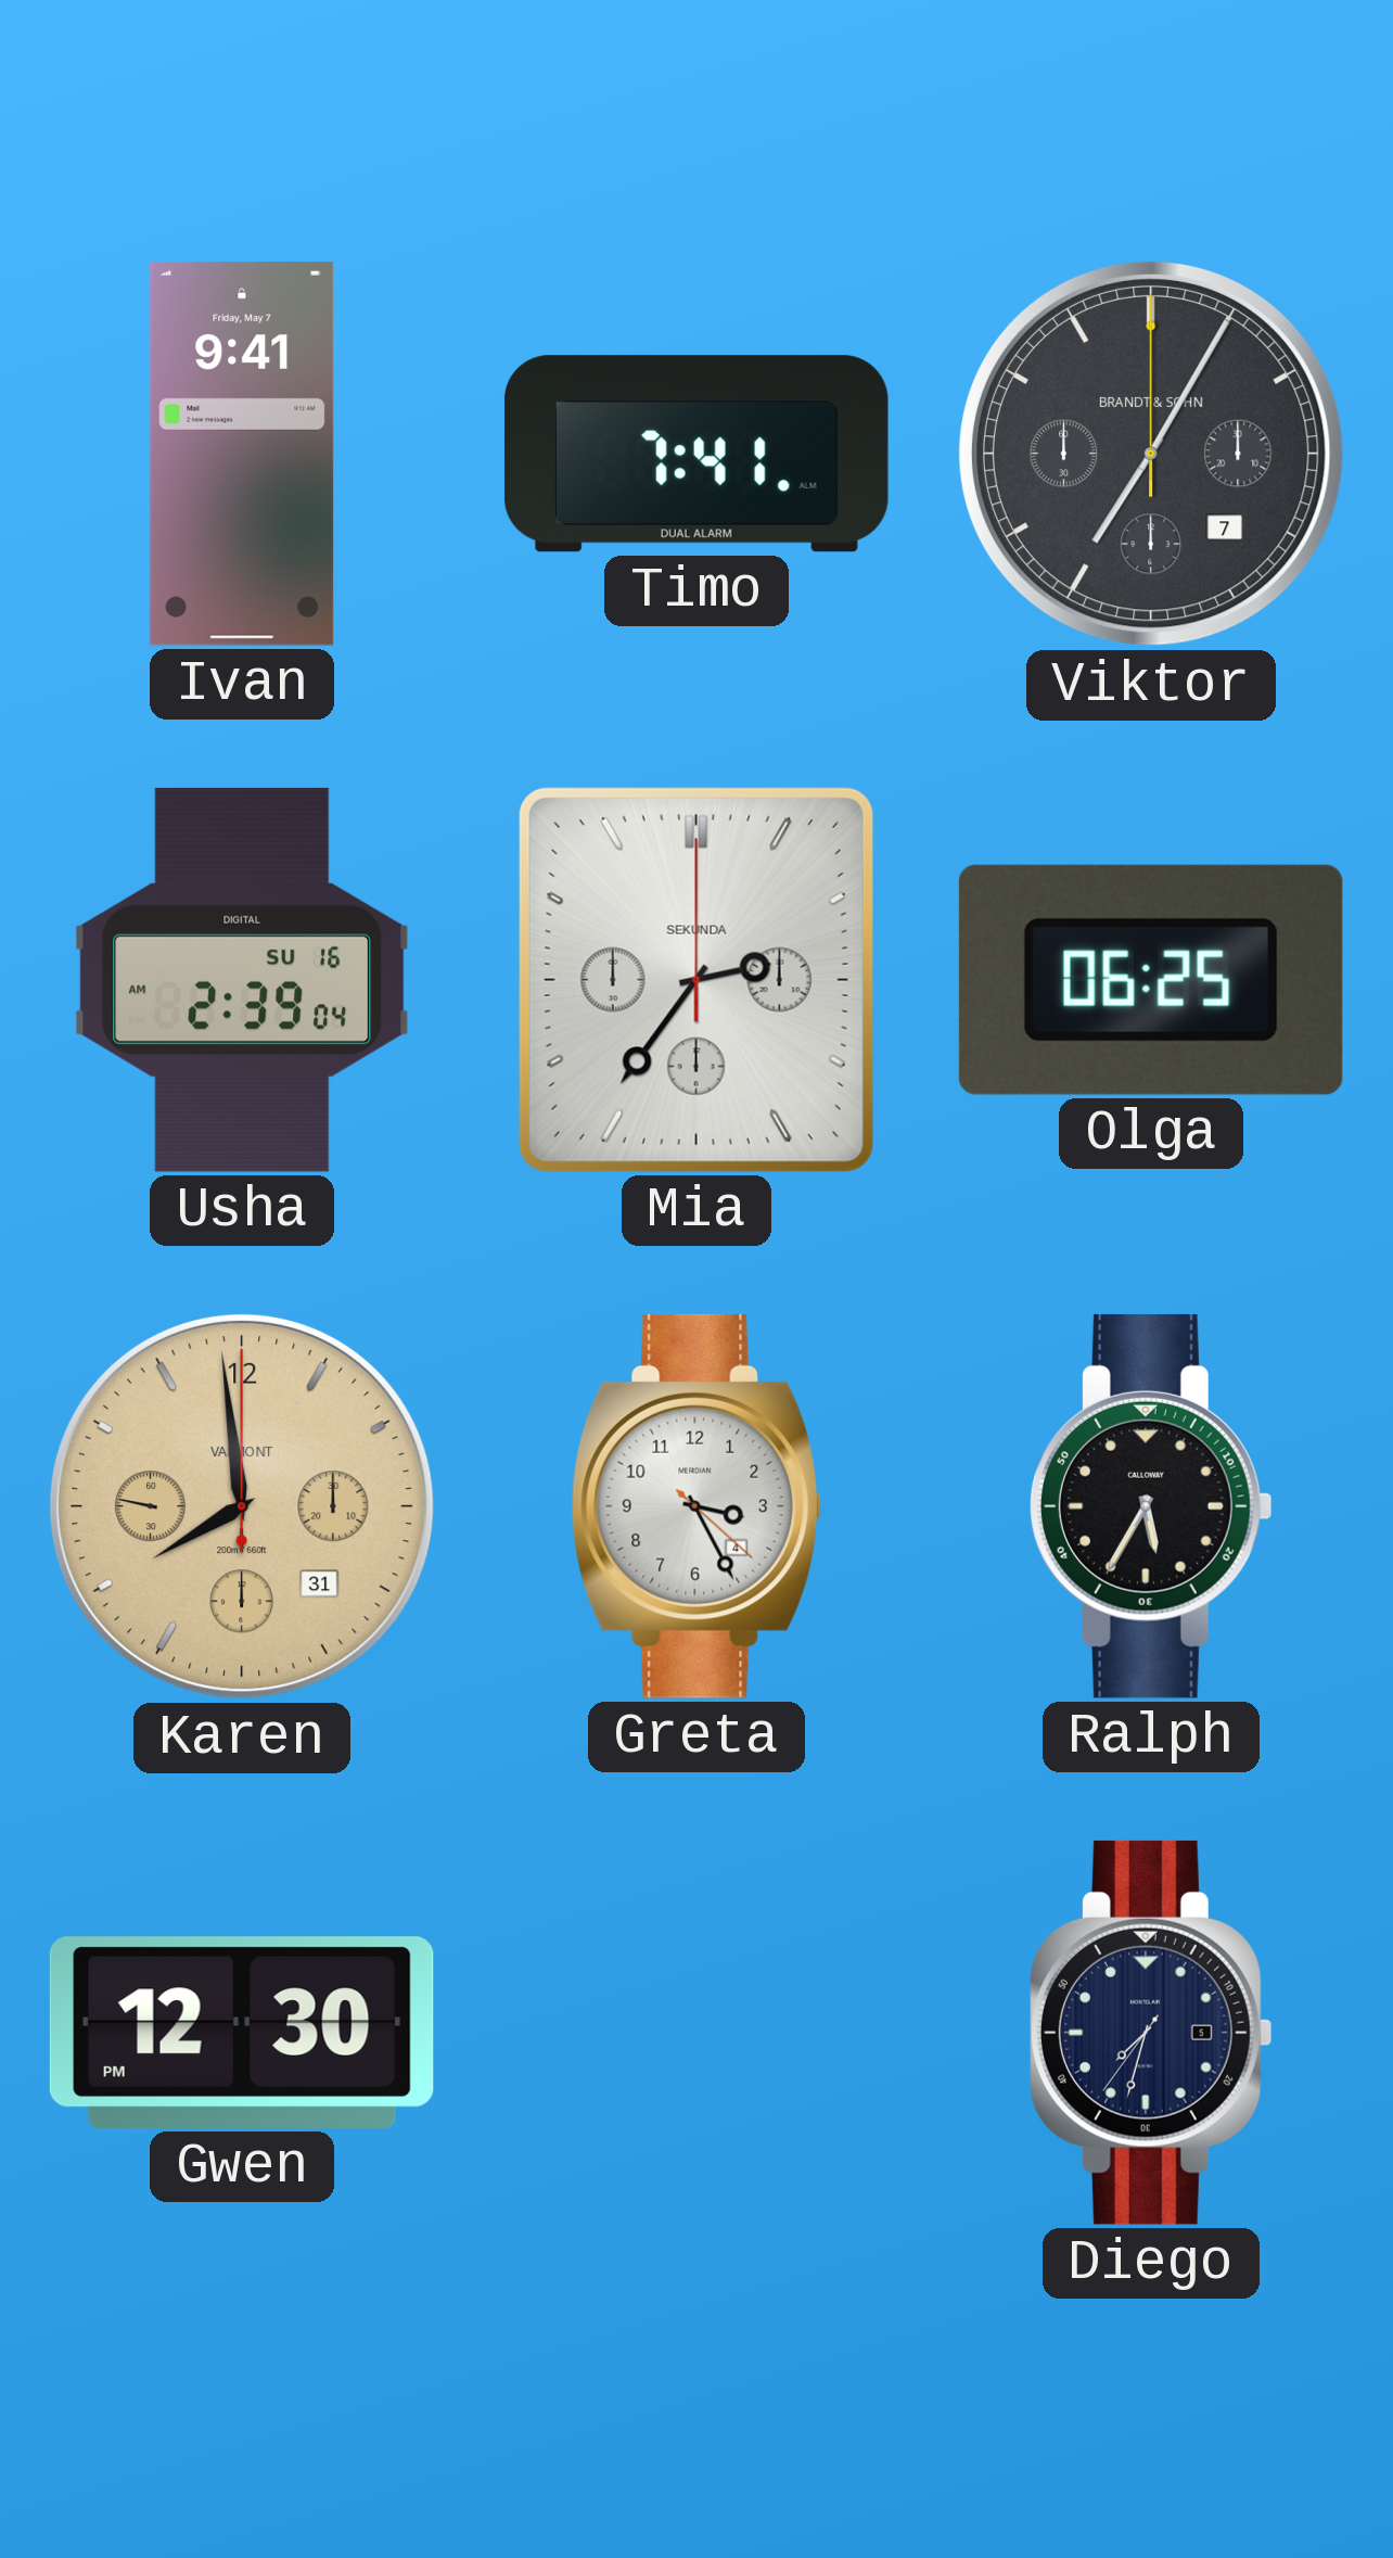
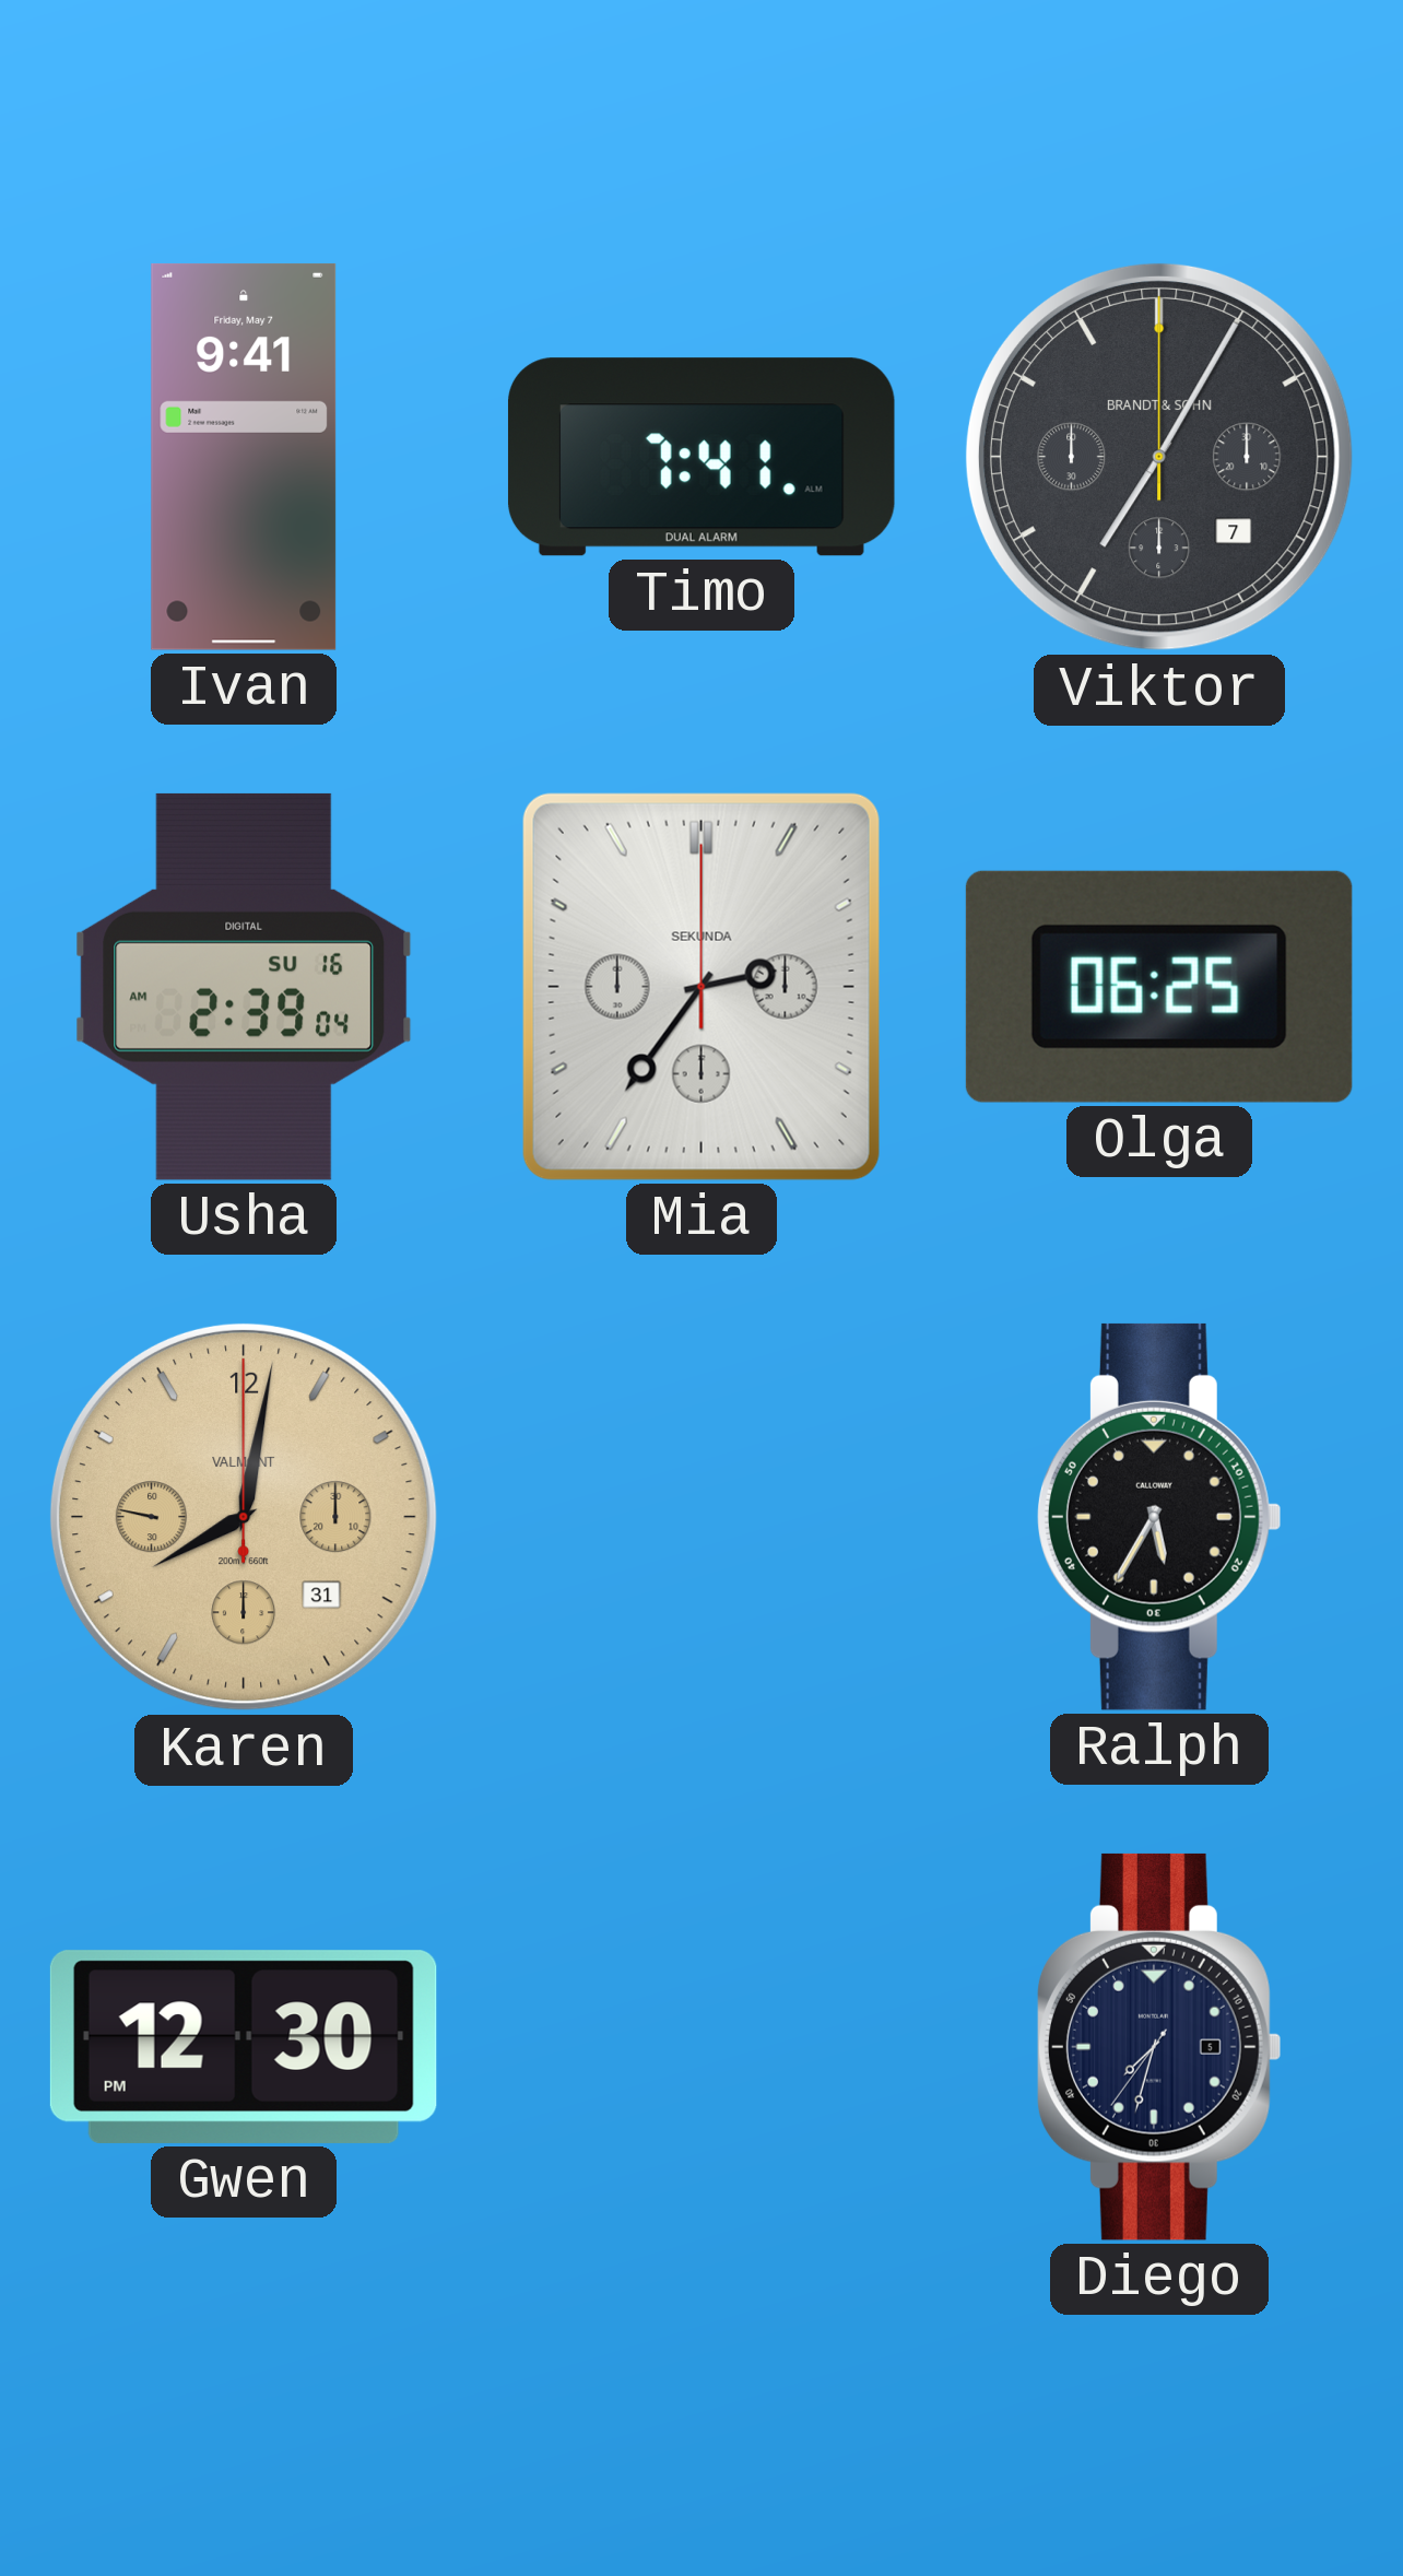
Karen: 7:58 -> 8:01
Greta: 3:25 -> none
